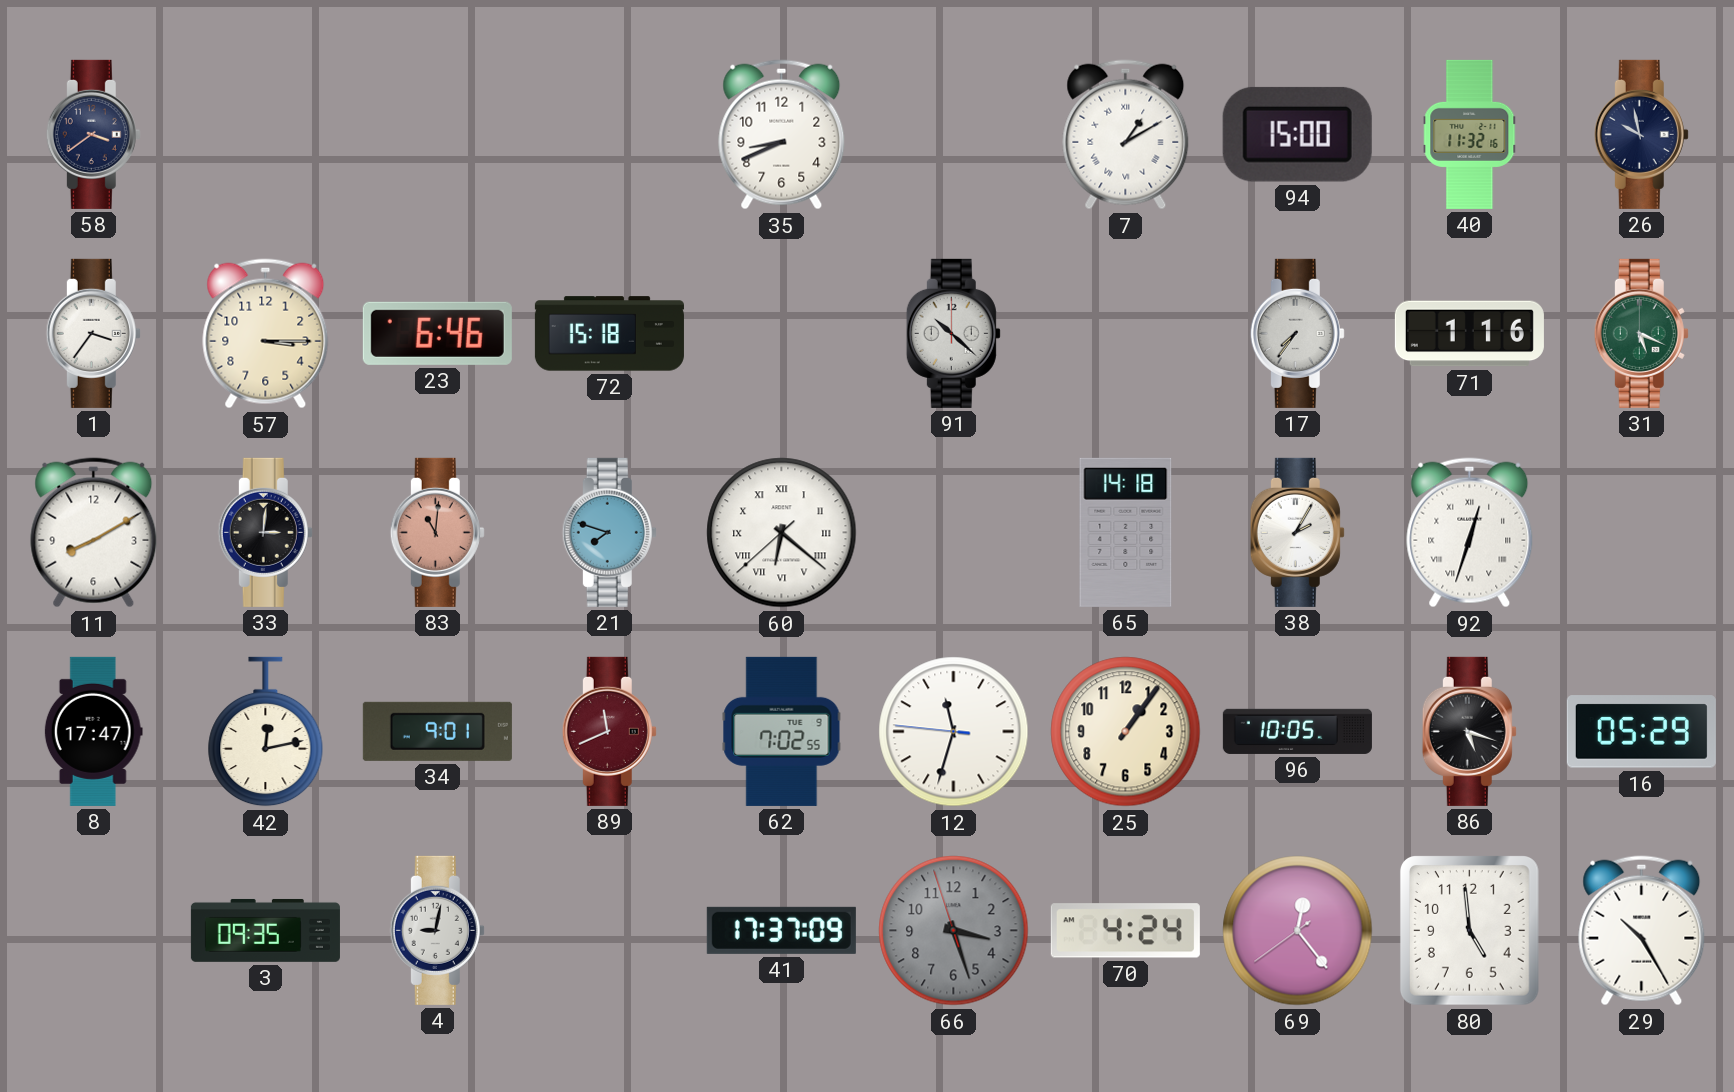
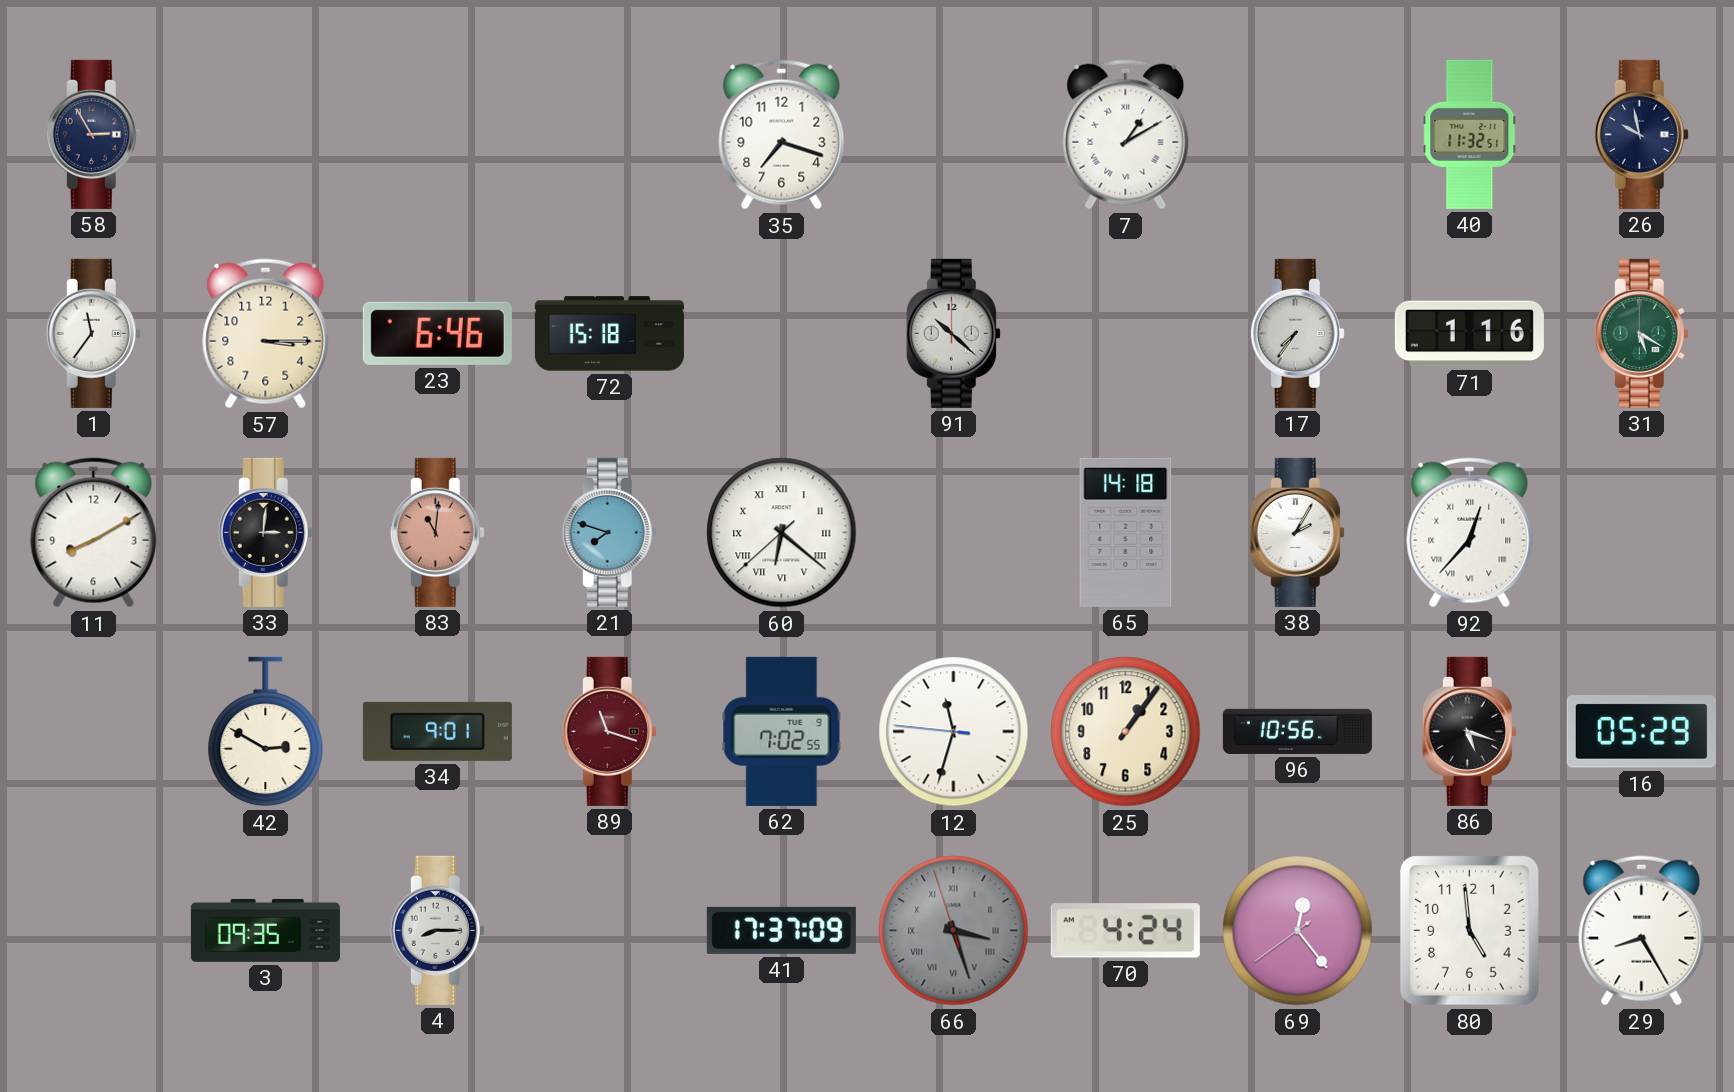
58: 3:39 -> 2:55
35: 8:41 -> 7:18
94: 15:00 -> none
40: 11:32:16 -> 11:32:51
1: 3:36 -> 11:36
31: 5:19 -> 5:20
92: 12:33 -> 12:37
8: 17:47 -> none
42: 12:13 -> 2:50
89: 11:41 -> 11:18
96: 10:05 -> 10:56
4: 9:02 -> 8:15
66 numerals: Arabic -> Roman
29: 10:25 -> 8:25
